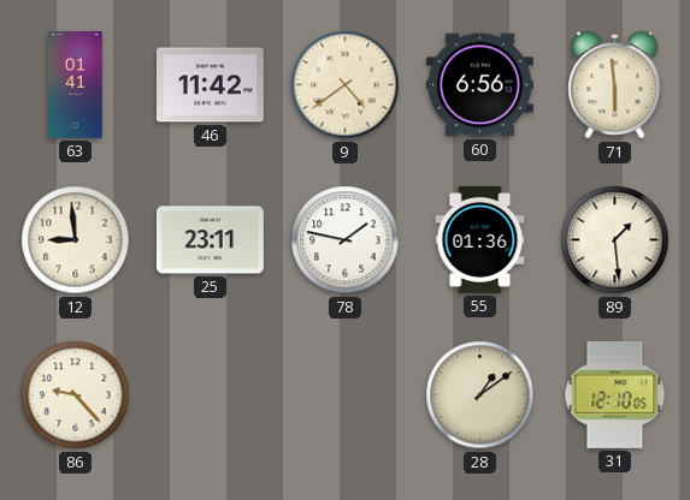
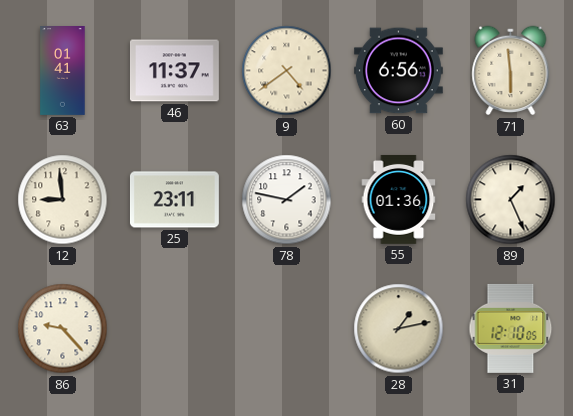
46: 11:42 -> 11:37
89: 1:29 -> 1:26
28: 1:09 -> 1:13
